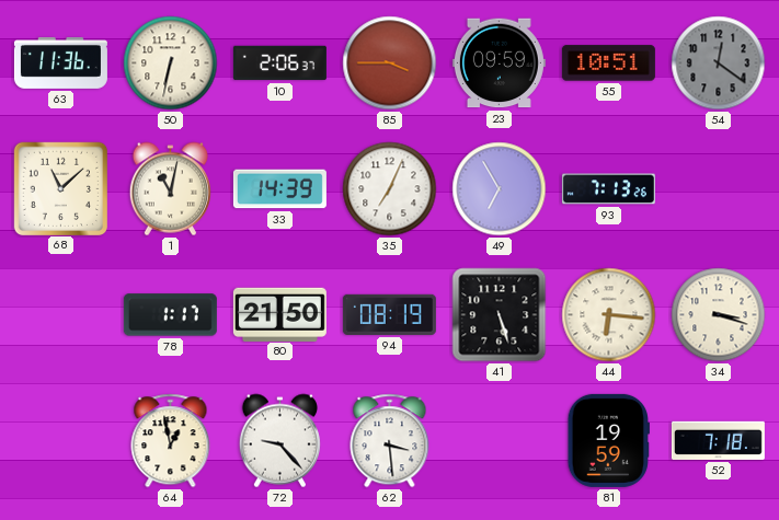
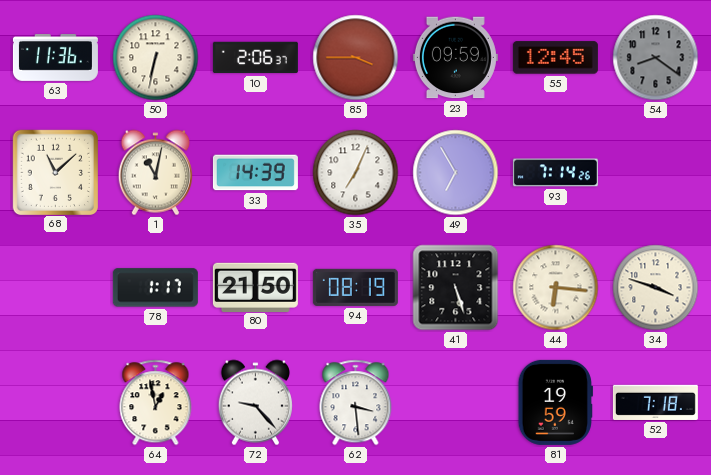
55: 10:51 -> 12:45
54: 12:21 -> 8:21
93: 7:13 -> 7:14
34: 3:18 -> 3:48
